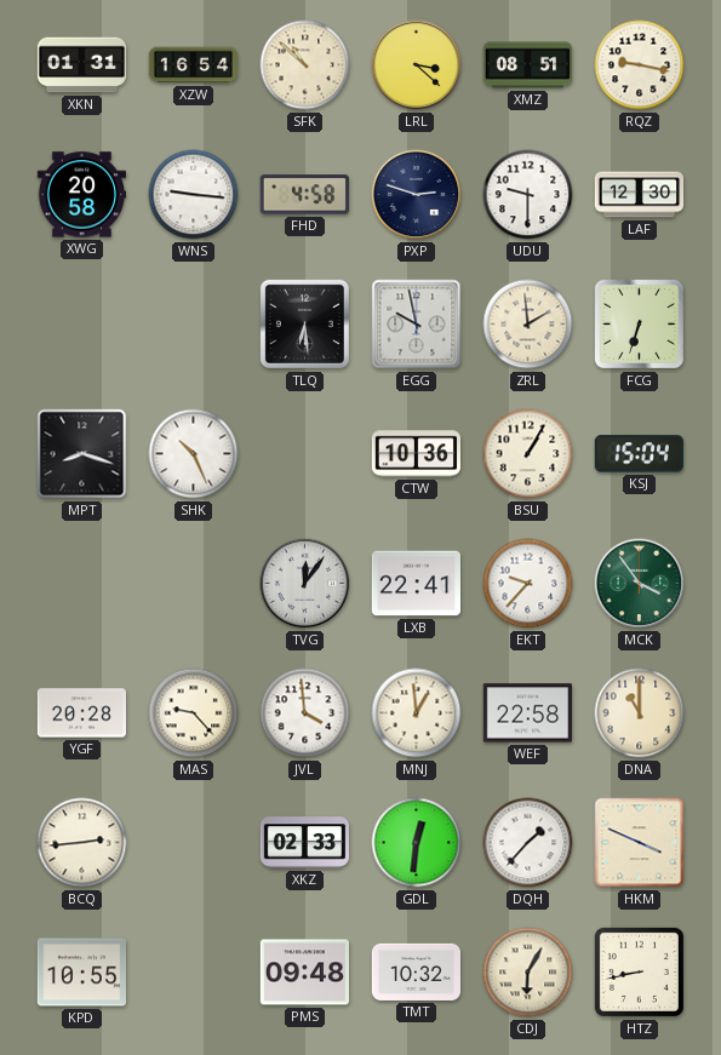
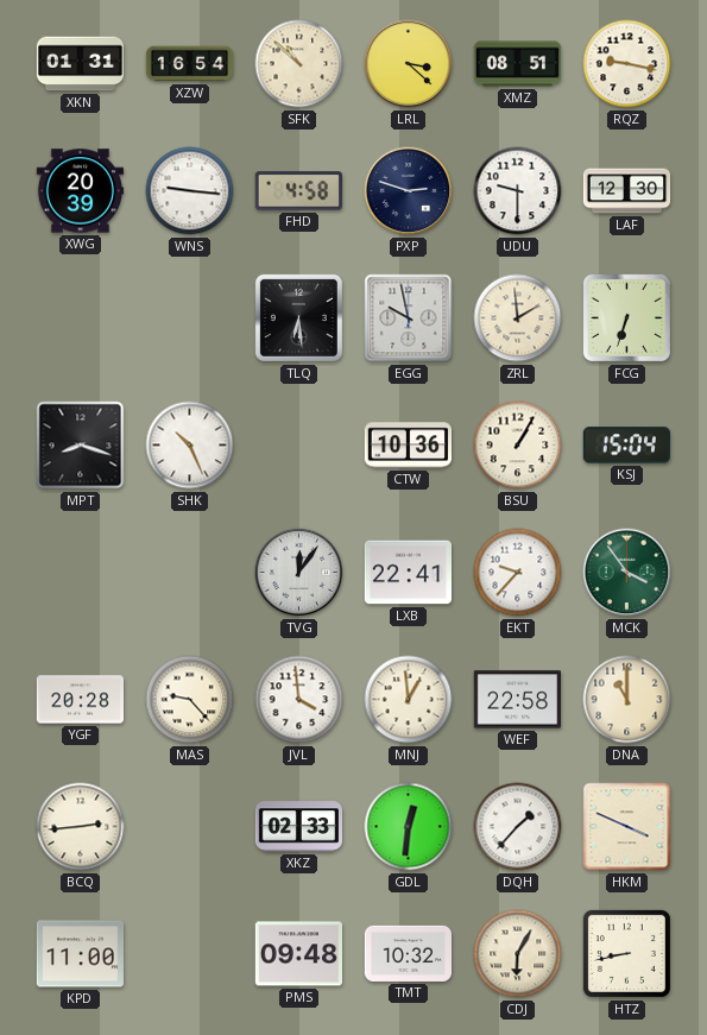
XWG: 20:58 -> 20:39
KPD: 10:55 -> 11:00
